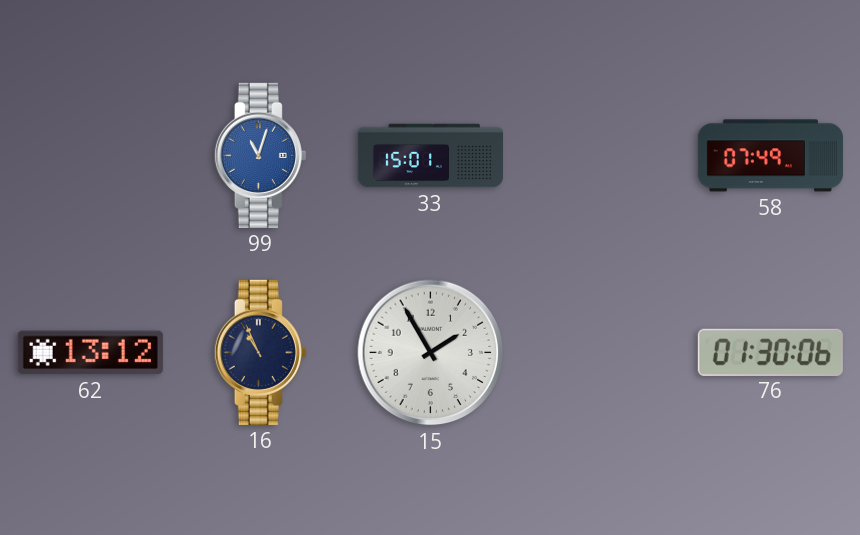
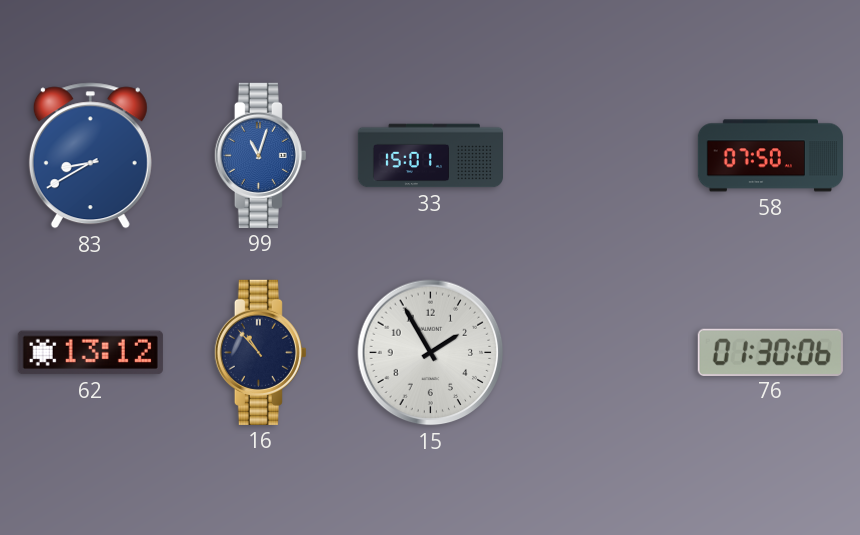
83: none -> 8:40
58: 07:49 -> 07:50
16: 10:56 -> 10:53
